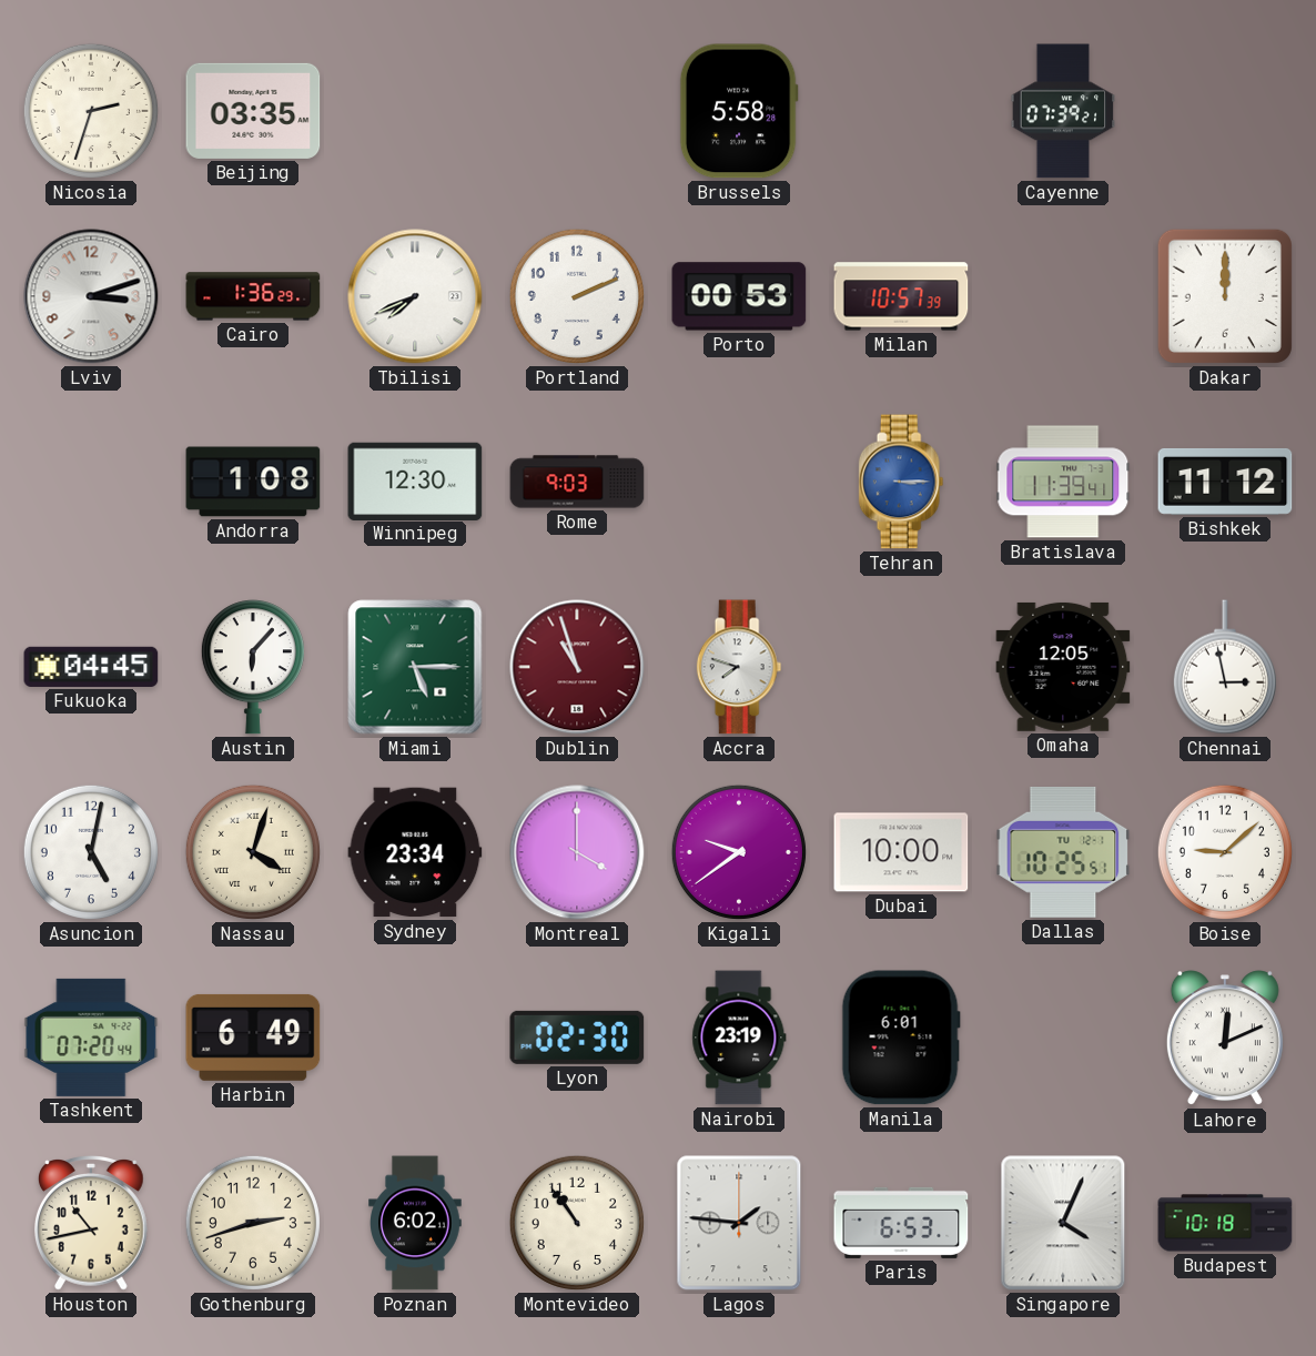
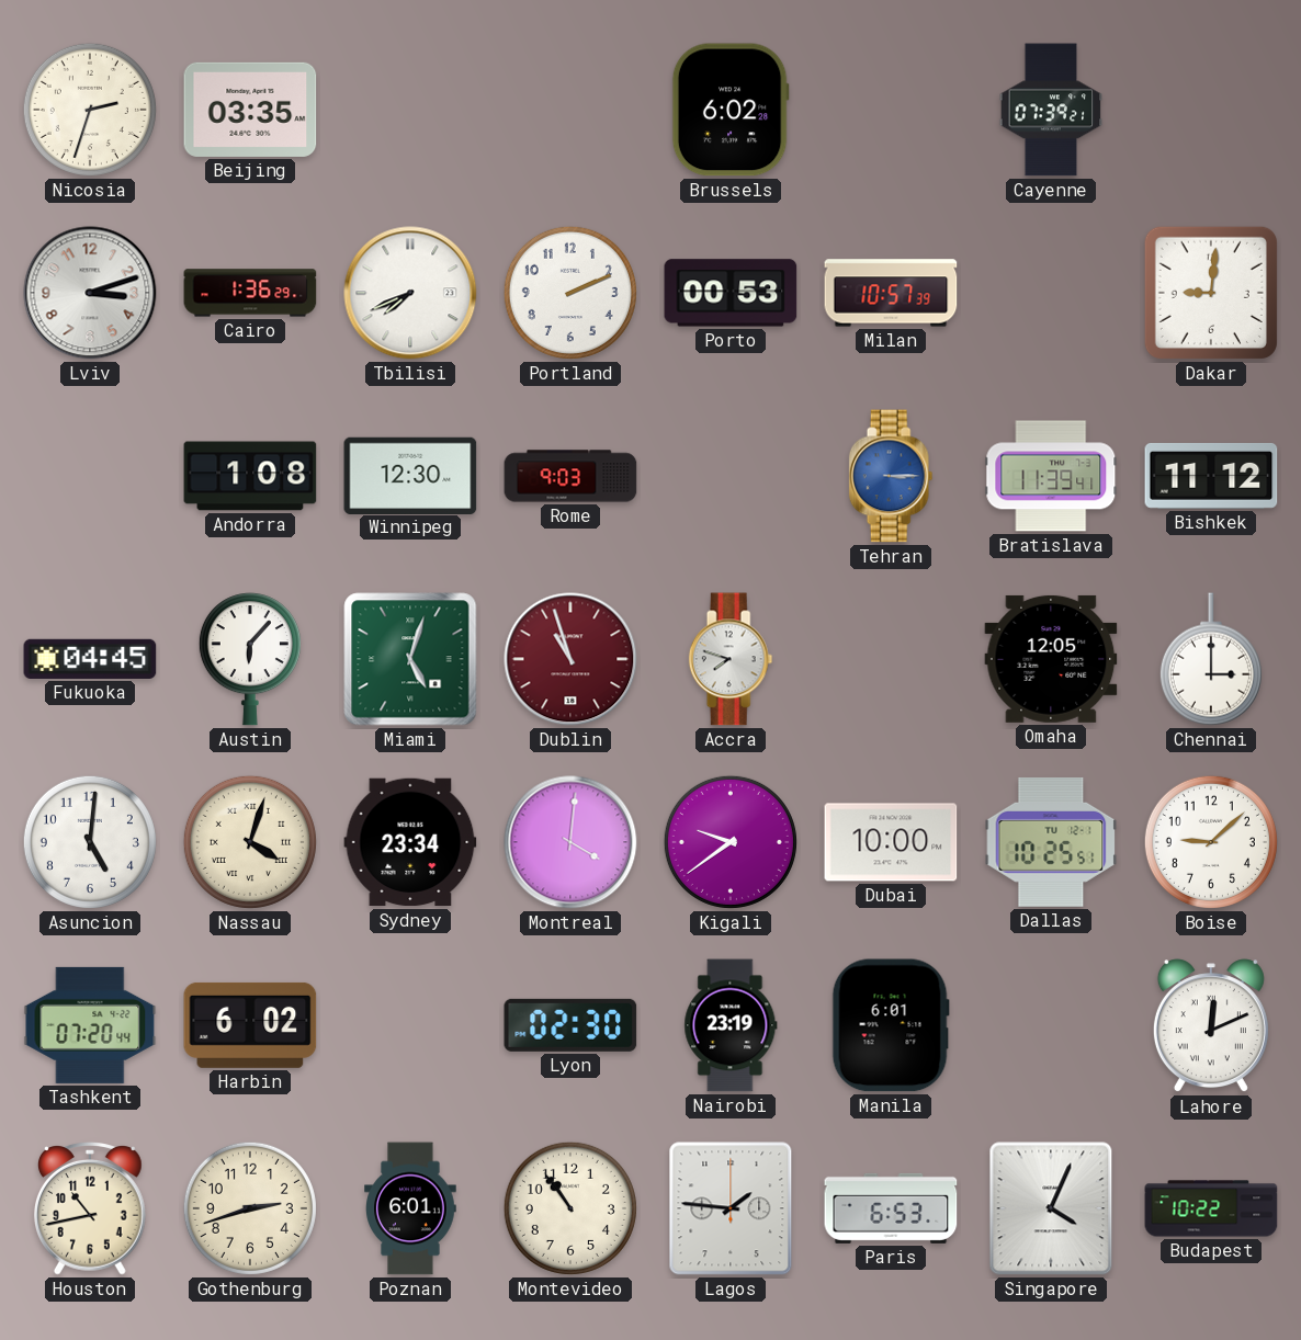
Brussels: 5:58 -> 6:02
Dakar: 12:00 -> 9:01
Miami: 5:15 -> 5:03
Chennai: 2:58 -> 3:00
Asuncion: 5:02 -> 5:01
Montreal: 4:00 -> 4:01
Harbin: 6:49 -> 6:02
Poznan: 6:02 -> 6:01
Budapest: 10:18 -> 10:22
